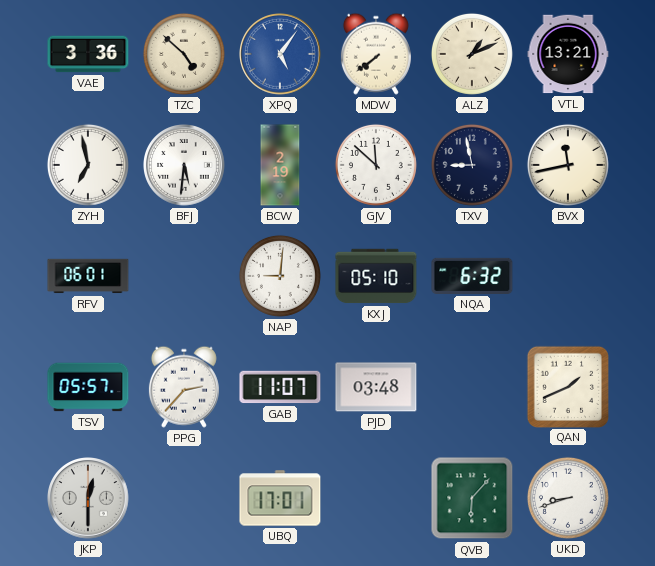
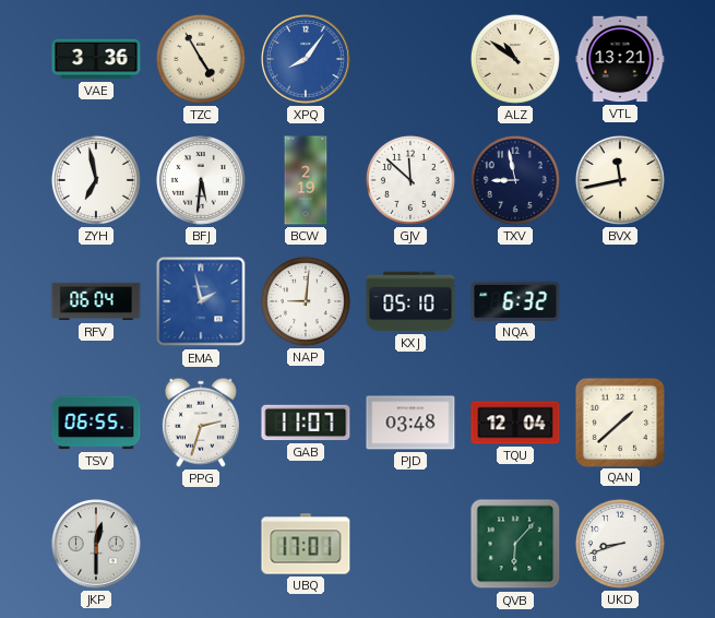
TZC: 4:52 -> 4:55
XPQ: 5:06 -> 8:06
MDW: 7:39 -> none
ALZ: 1:11 -> 10:51
RFV: 06:01 -> 06:04
EMA: none -> 1:58
TSV: 05:57 -> 06:55
PPG: 2:37 -> 2:33
TQU: none -> 12:04
QAN: 1:41 -> 1:38
